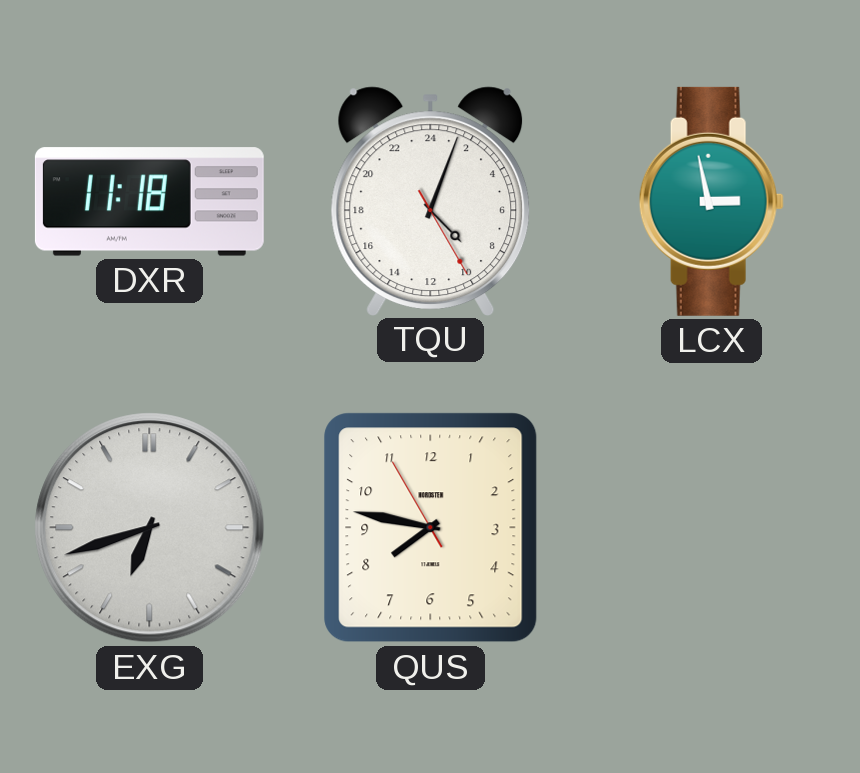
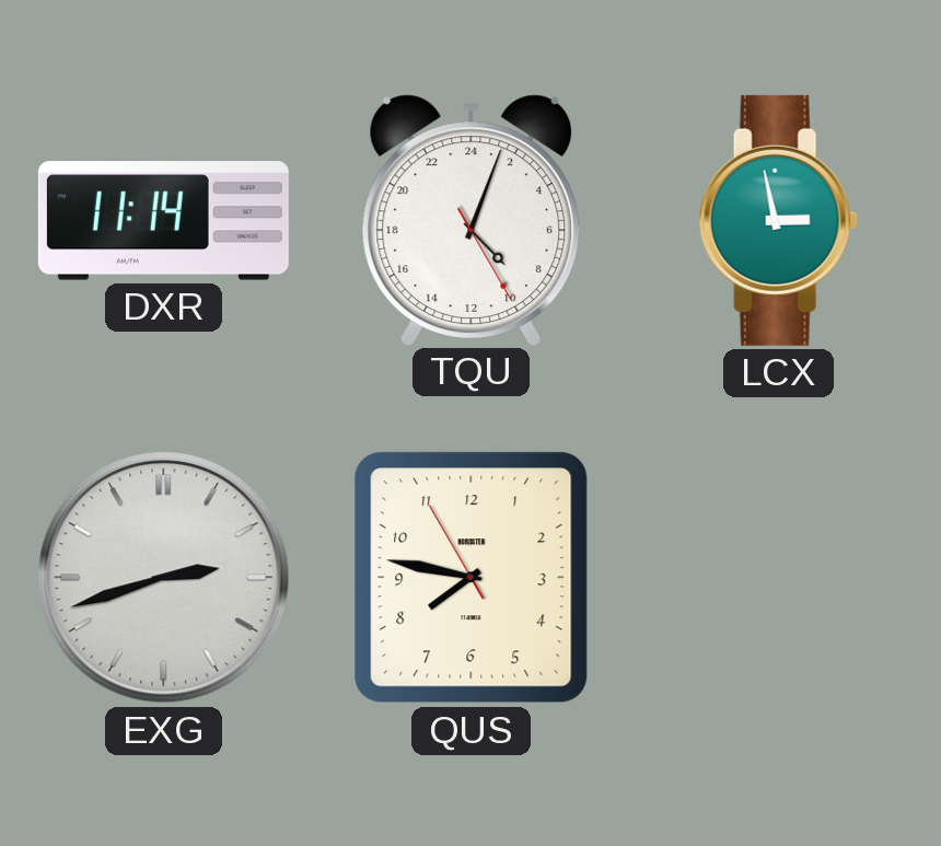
DXR: 11:18 -> 11:14
EXG: 6:42 -> 2:42
